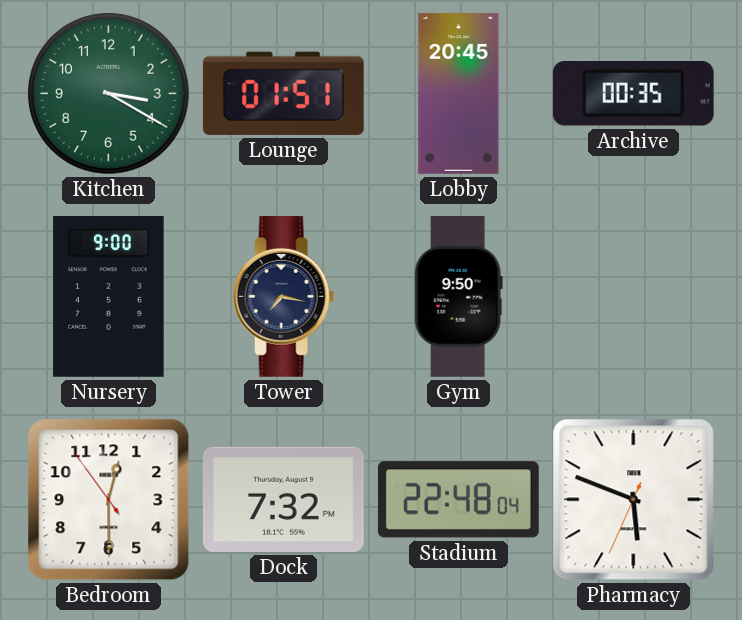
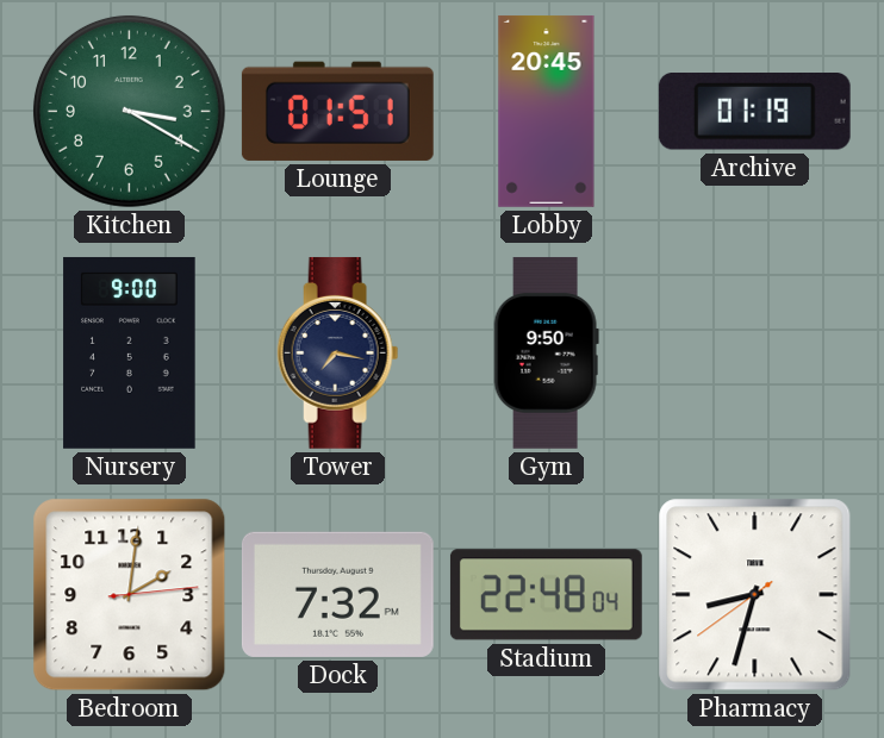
Archive: 00:35 -> 01:19
Bedroom: 12:29 -> 2:01
Pharmacy: 5:48 -> 8:32
